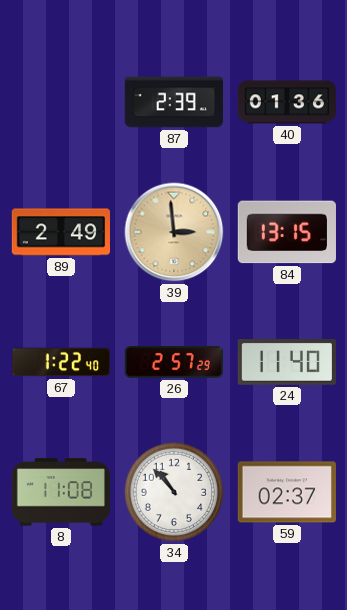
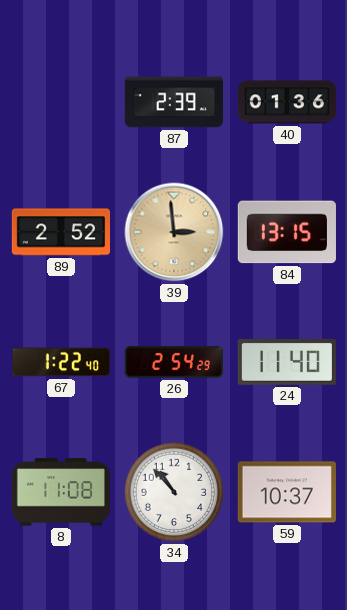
89: 2:49 -> 2:52
26: 2:57 -> 2:54
59: 02:37 -> 10:37
